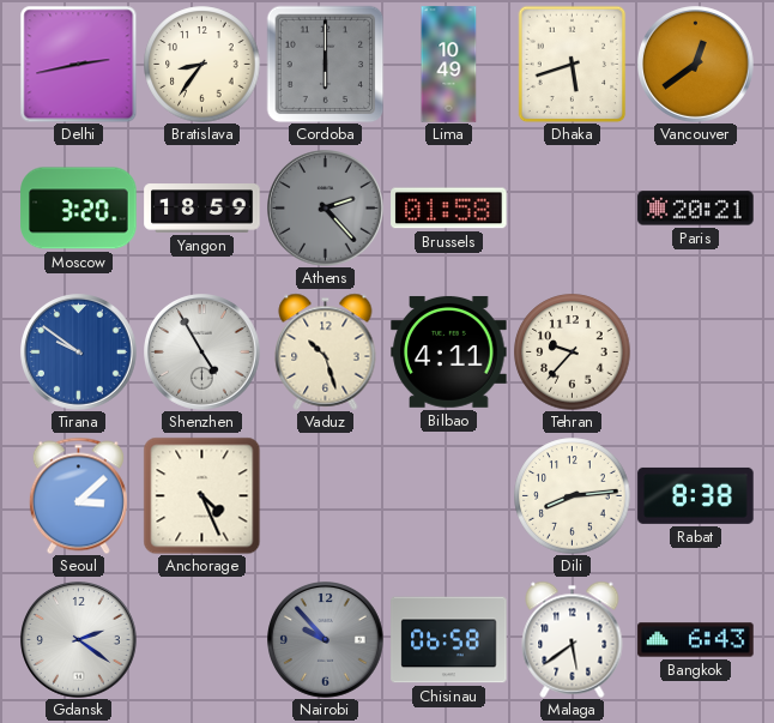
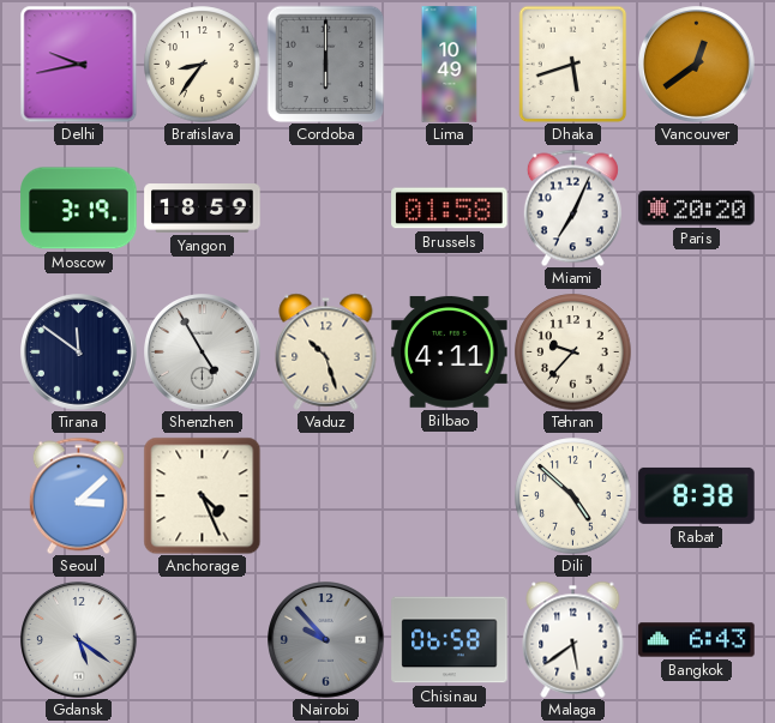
Delhi: 2:43 -> 9:43
Moscow: 3:20 -> 3:19
Athens: 2:23 -> none
Miami: none -> 7:04
Paris: 20:21 -> 20:20
Tirana: 9:51 -> 11:51
Tirana dial: blue -> navy
Dili: 8:14 -> 4:52
Gdansk: 2:21 -> 5:21
